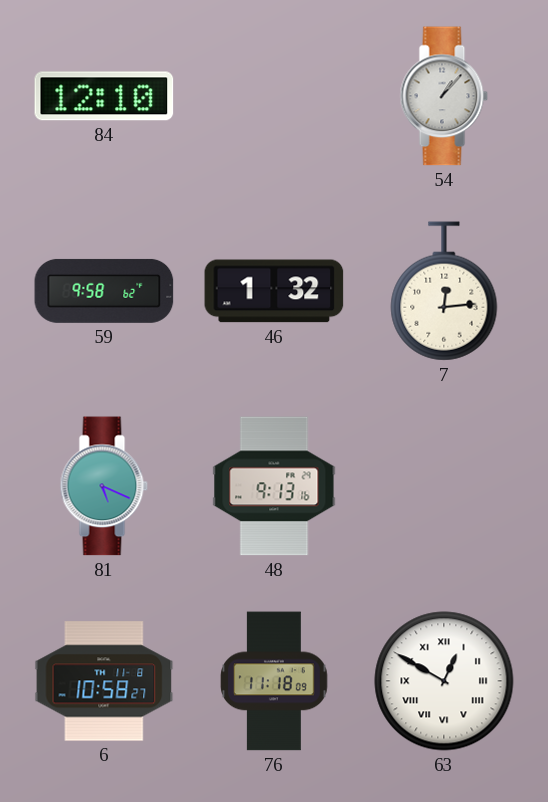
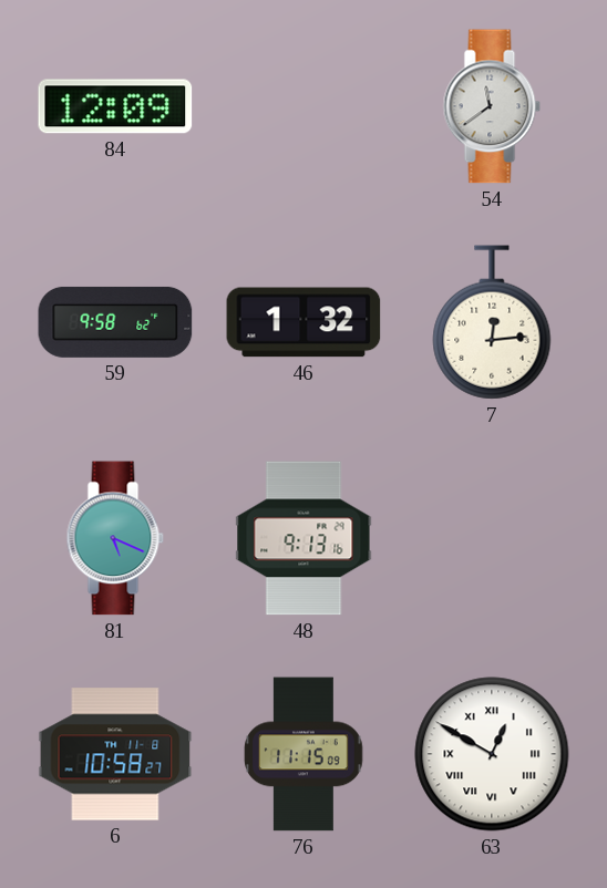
84: 12:10 -> 12:09
54: 1:07 -> 11:39
76: 11:18 -> 11:15
